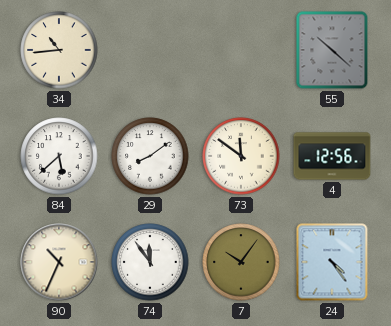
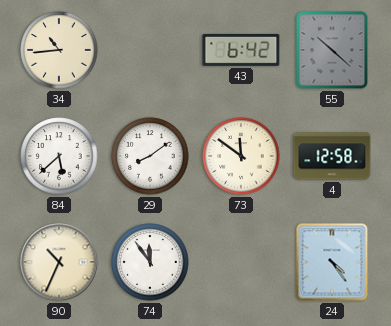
43: none -> 6:42
4: 12:56 -> 12:58
7: 10:06 -> none
